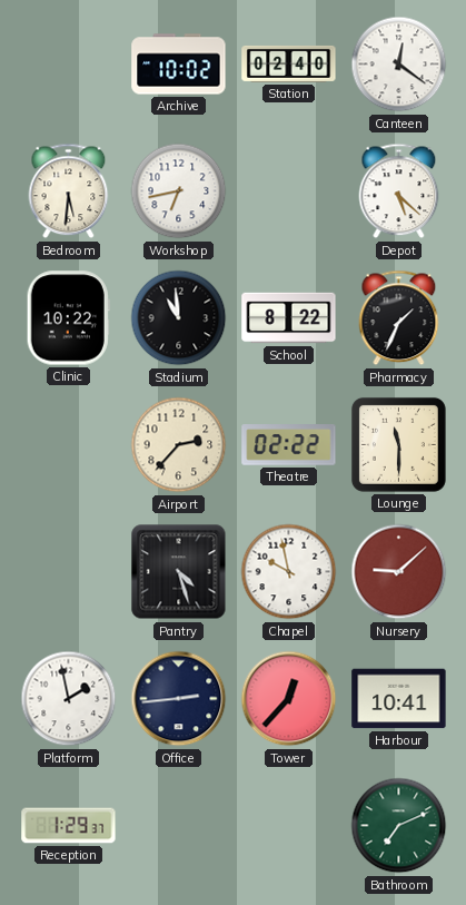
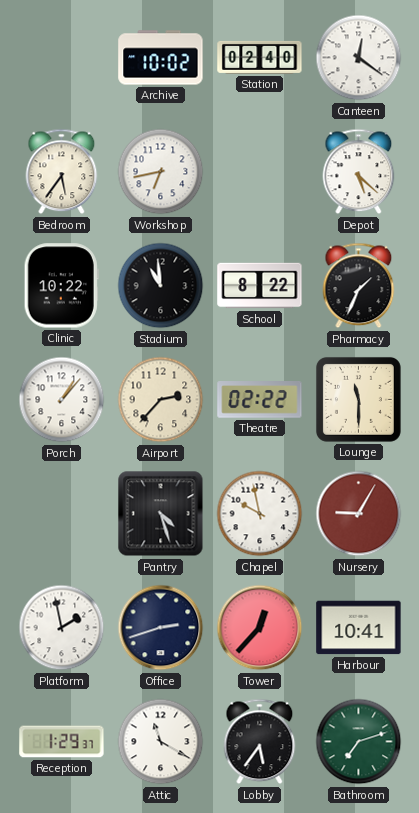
Bedroom: 5:31 -> 5:36
Porch: none -> 1:07
Nursery: 9:08 -> 9:05
Office: 2:44 -> 2:42
Attic: none -> 11:20
Lobby: none -> 5:36
Bathroom: 7:11 -> 7:12
